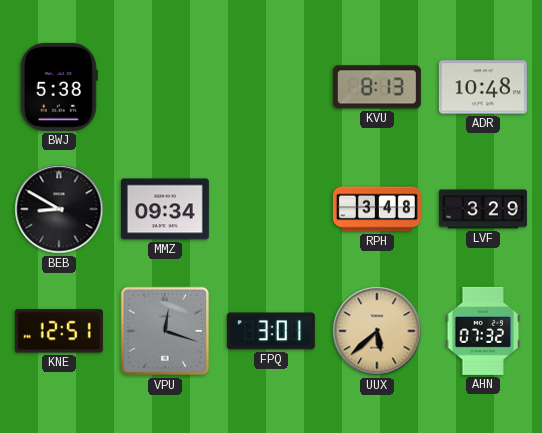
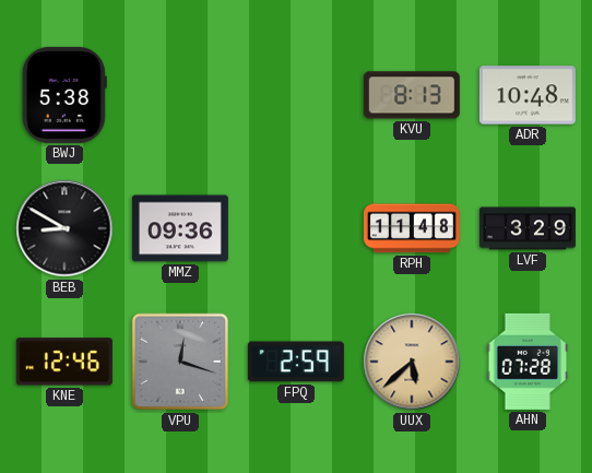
MMZ: 09:34 -> 09:36
RPH: 3:48 -> 11:48
KNE: 12:51 -> 12:46
FPQ: 3:01 -> 2:59
AHN: 07:32 -> 07:28
